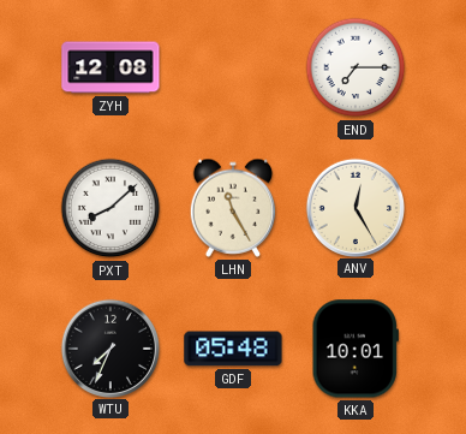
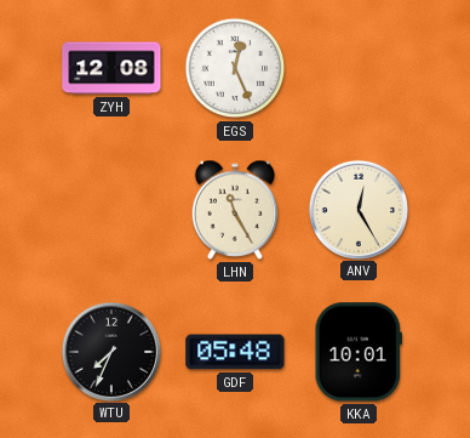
EGS: none -> 12:26
END: 7:15 -> none
PXT: 8:08 -> none
